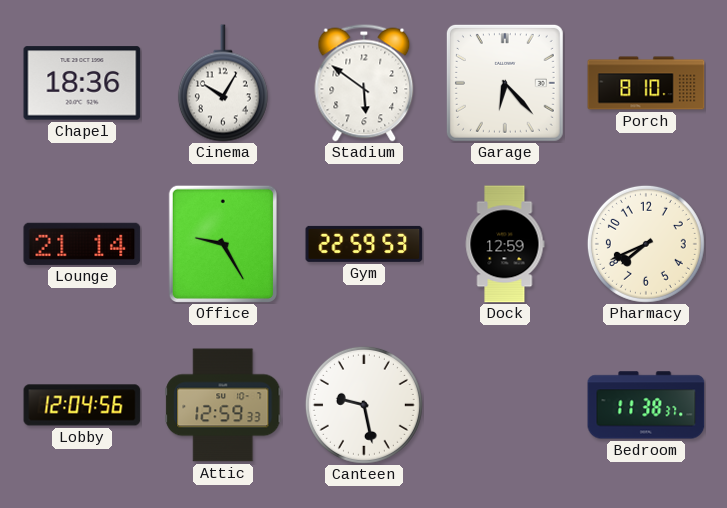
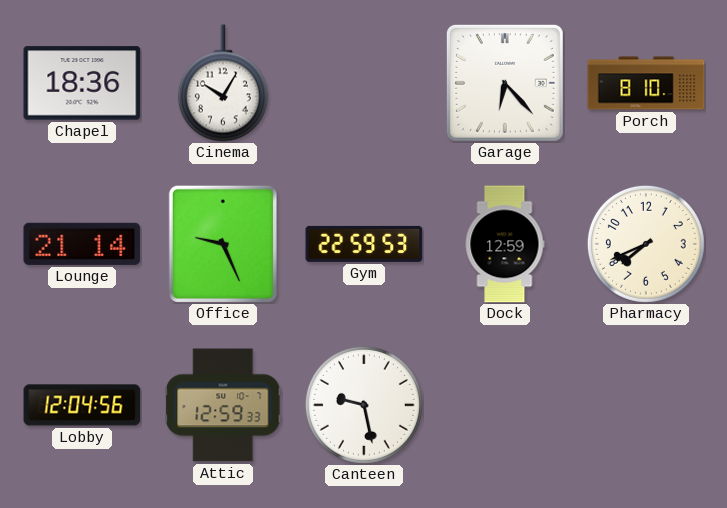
Stadium: 5:51 -> none
Office: 9:25 -> 9:26
Bedroom: 11:38 -> none
